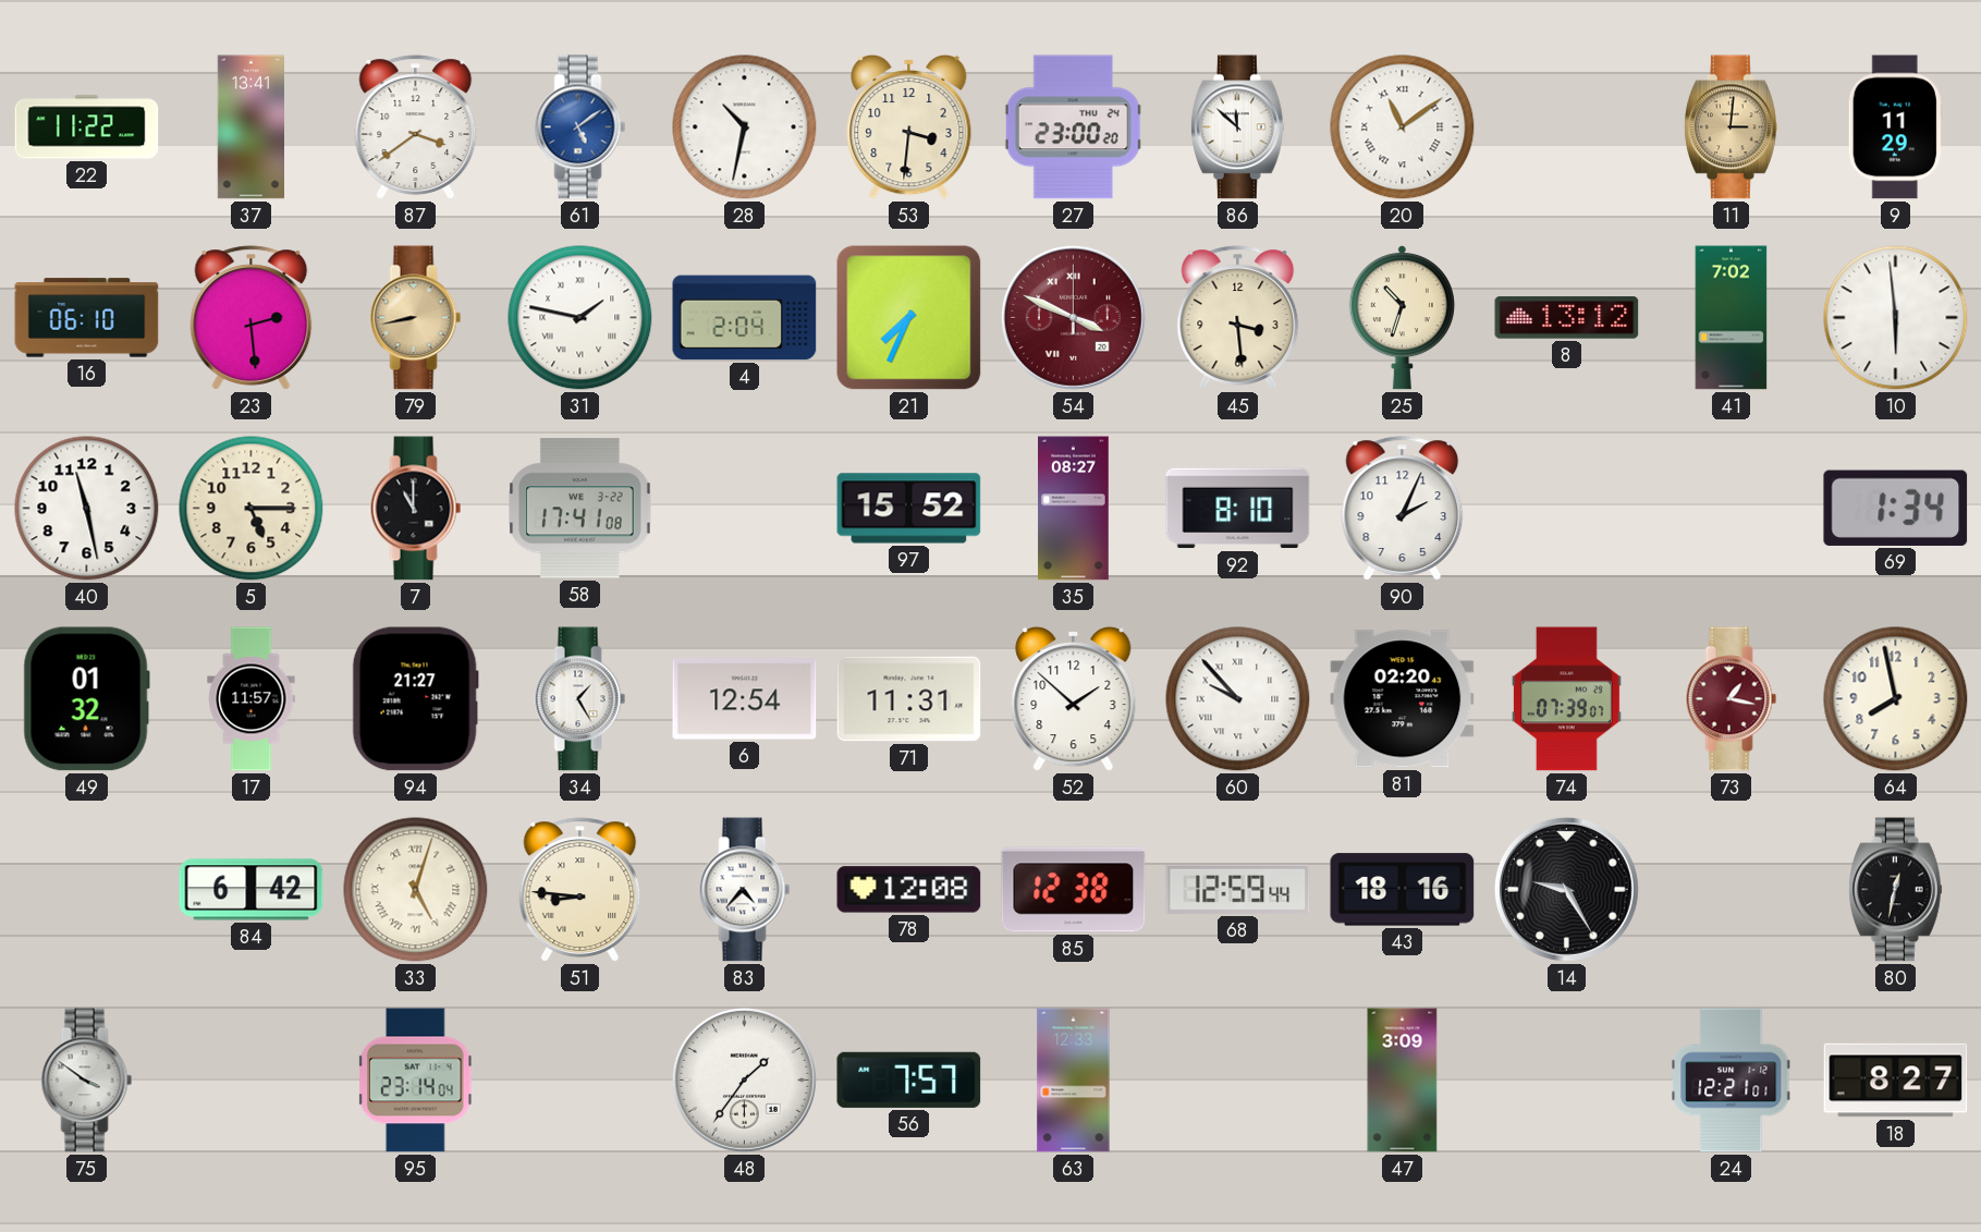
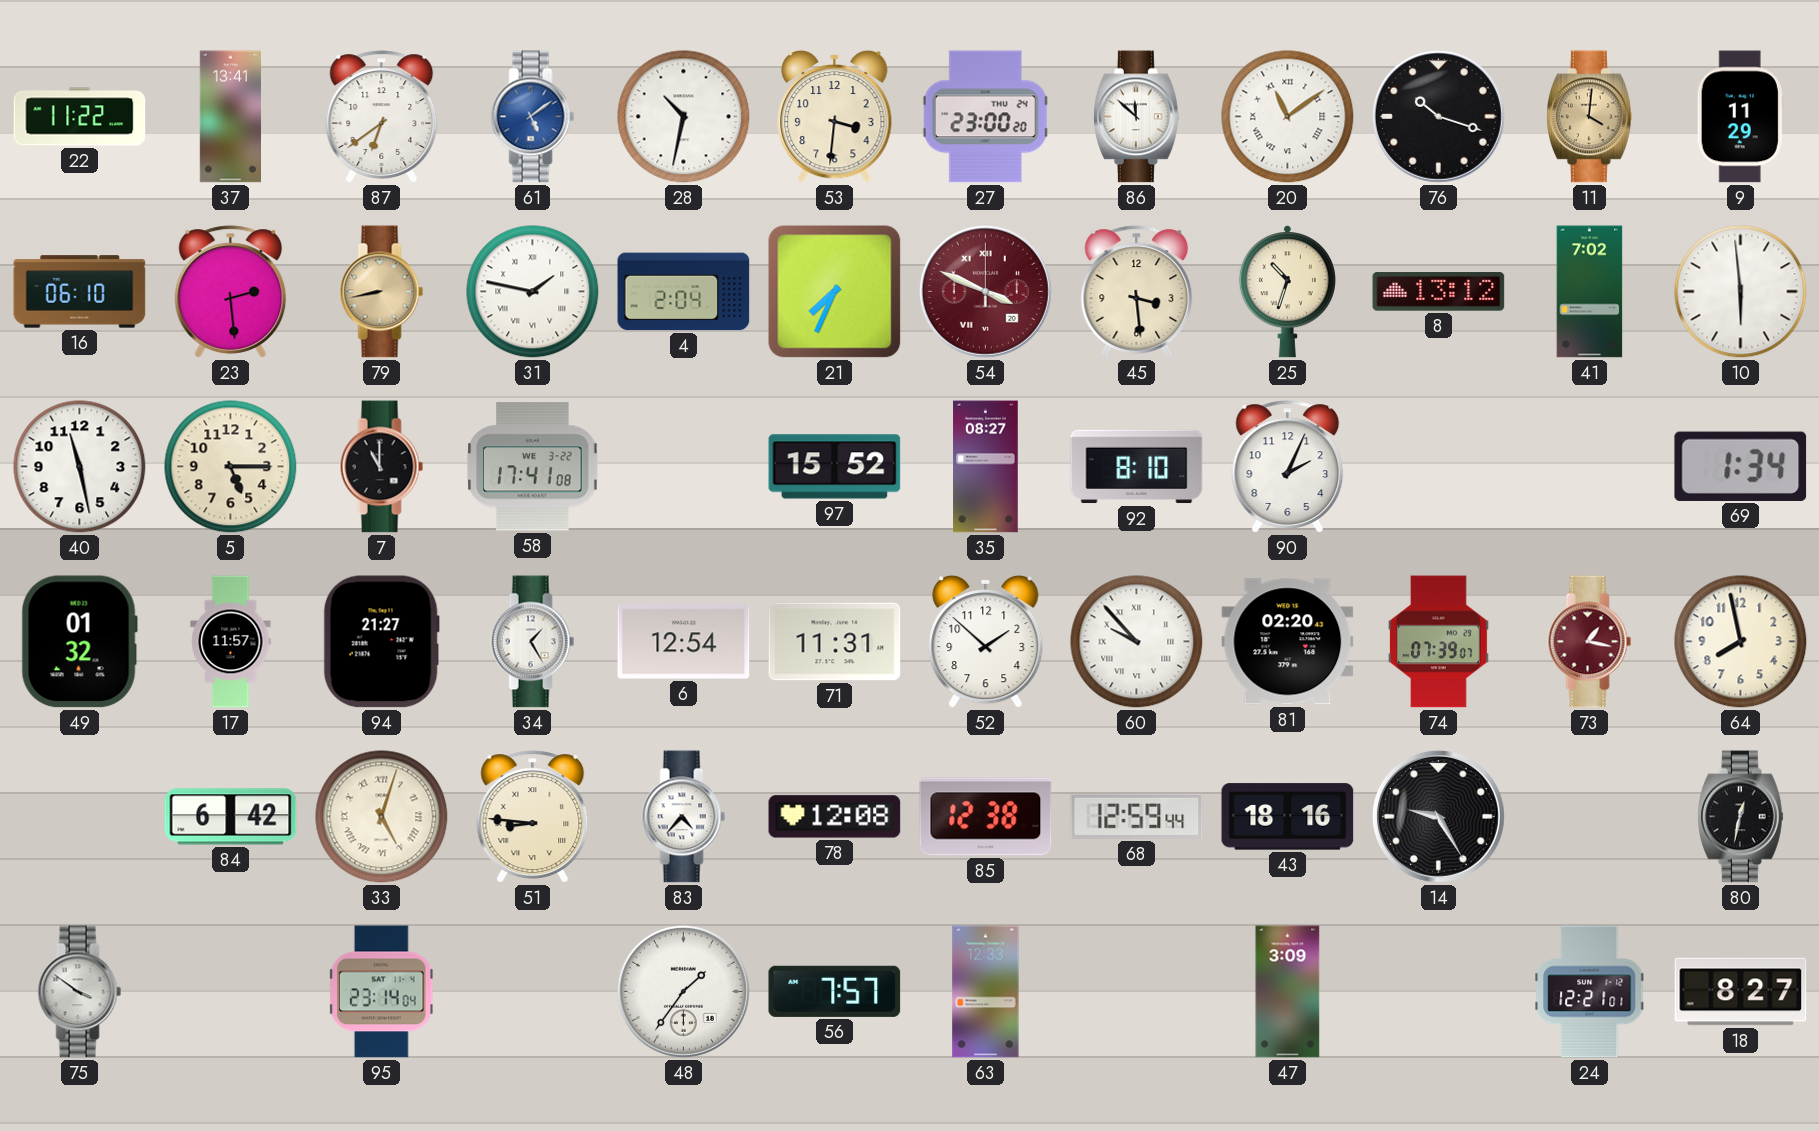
87: 3:39 -> 6:39
76: none -> 10:18
11: 3:01 -> 4:01
